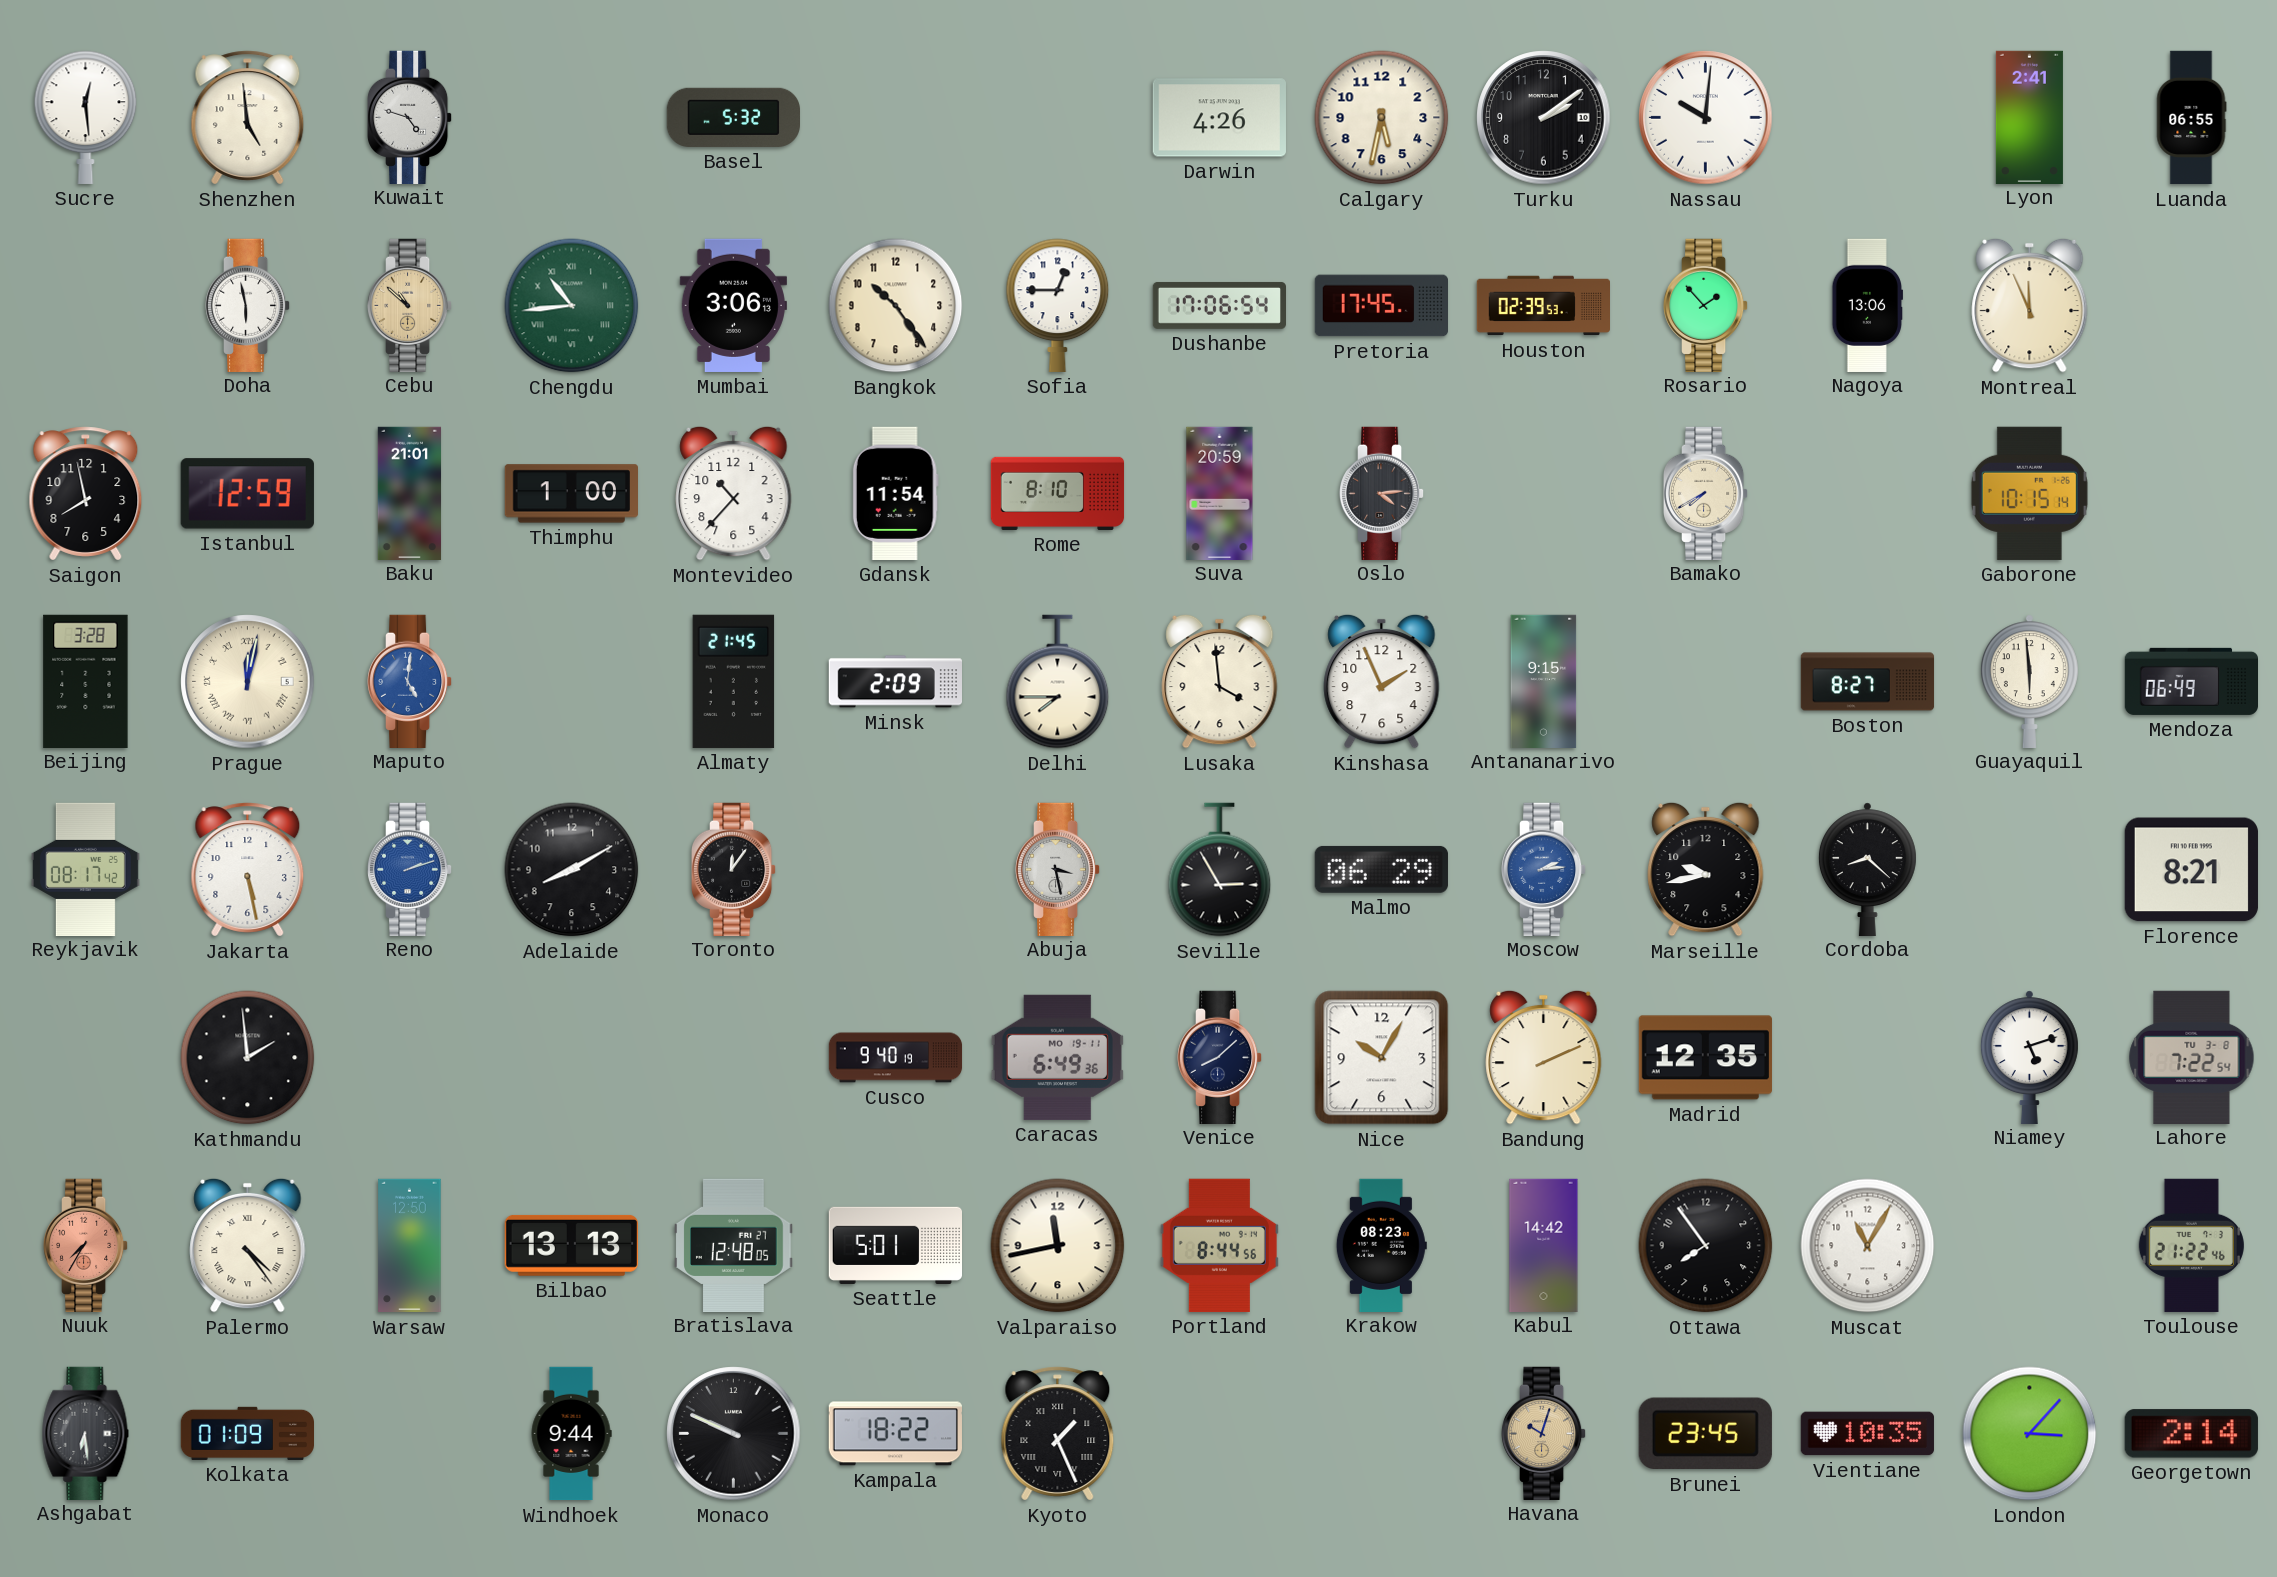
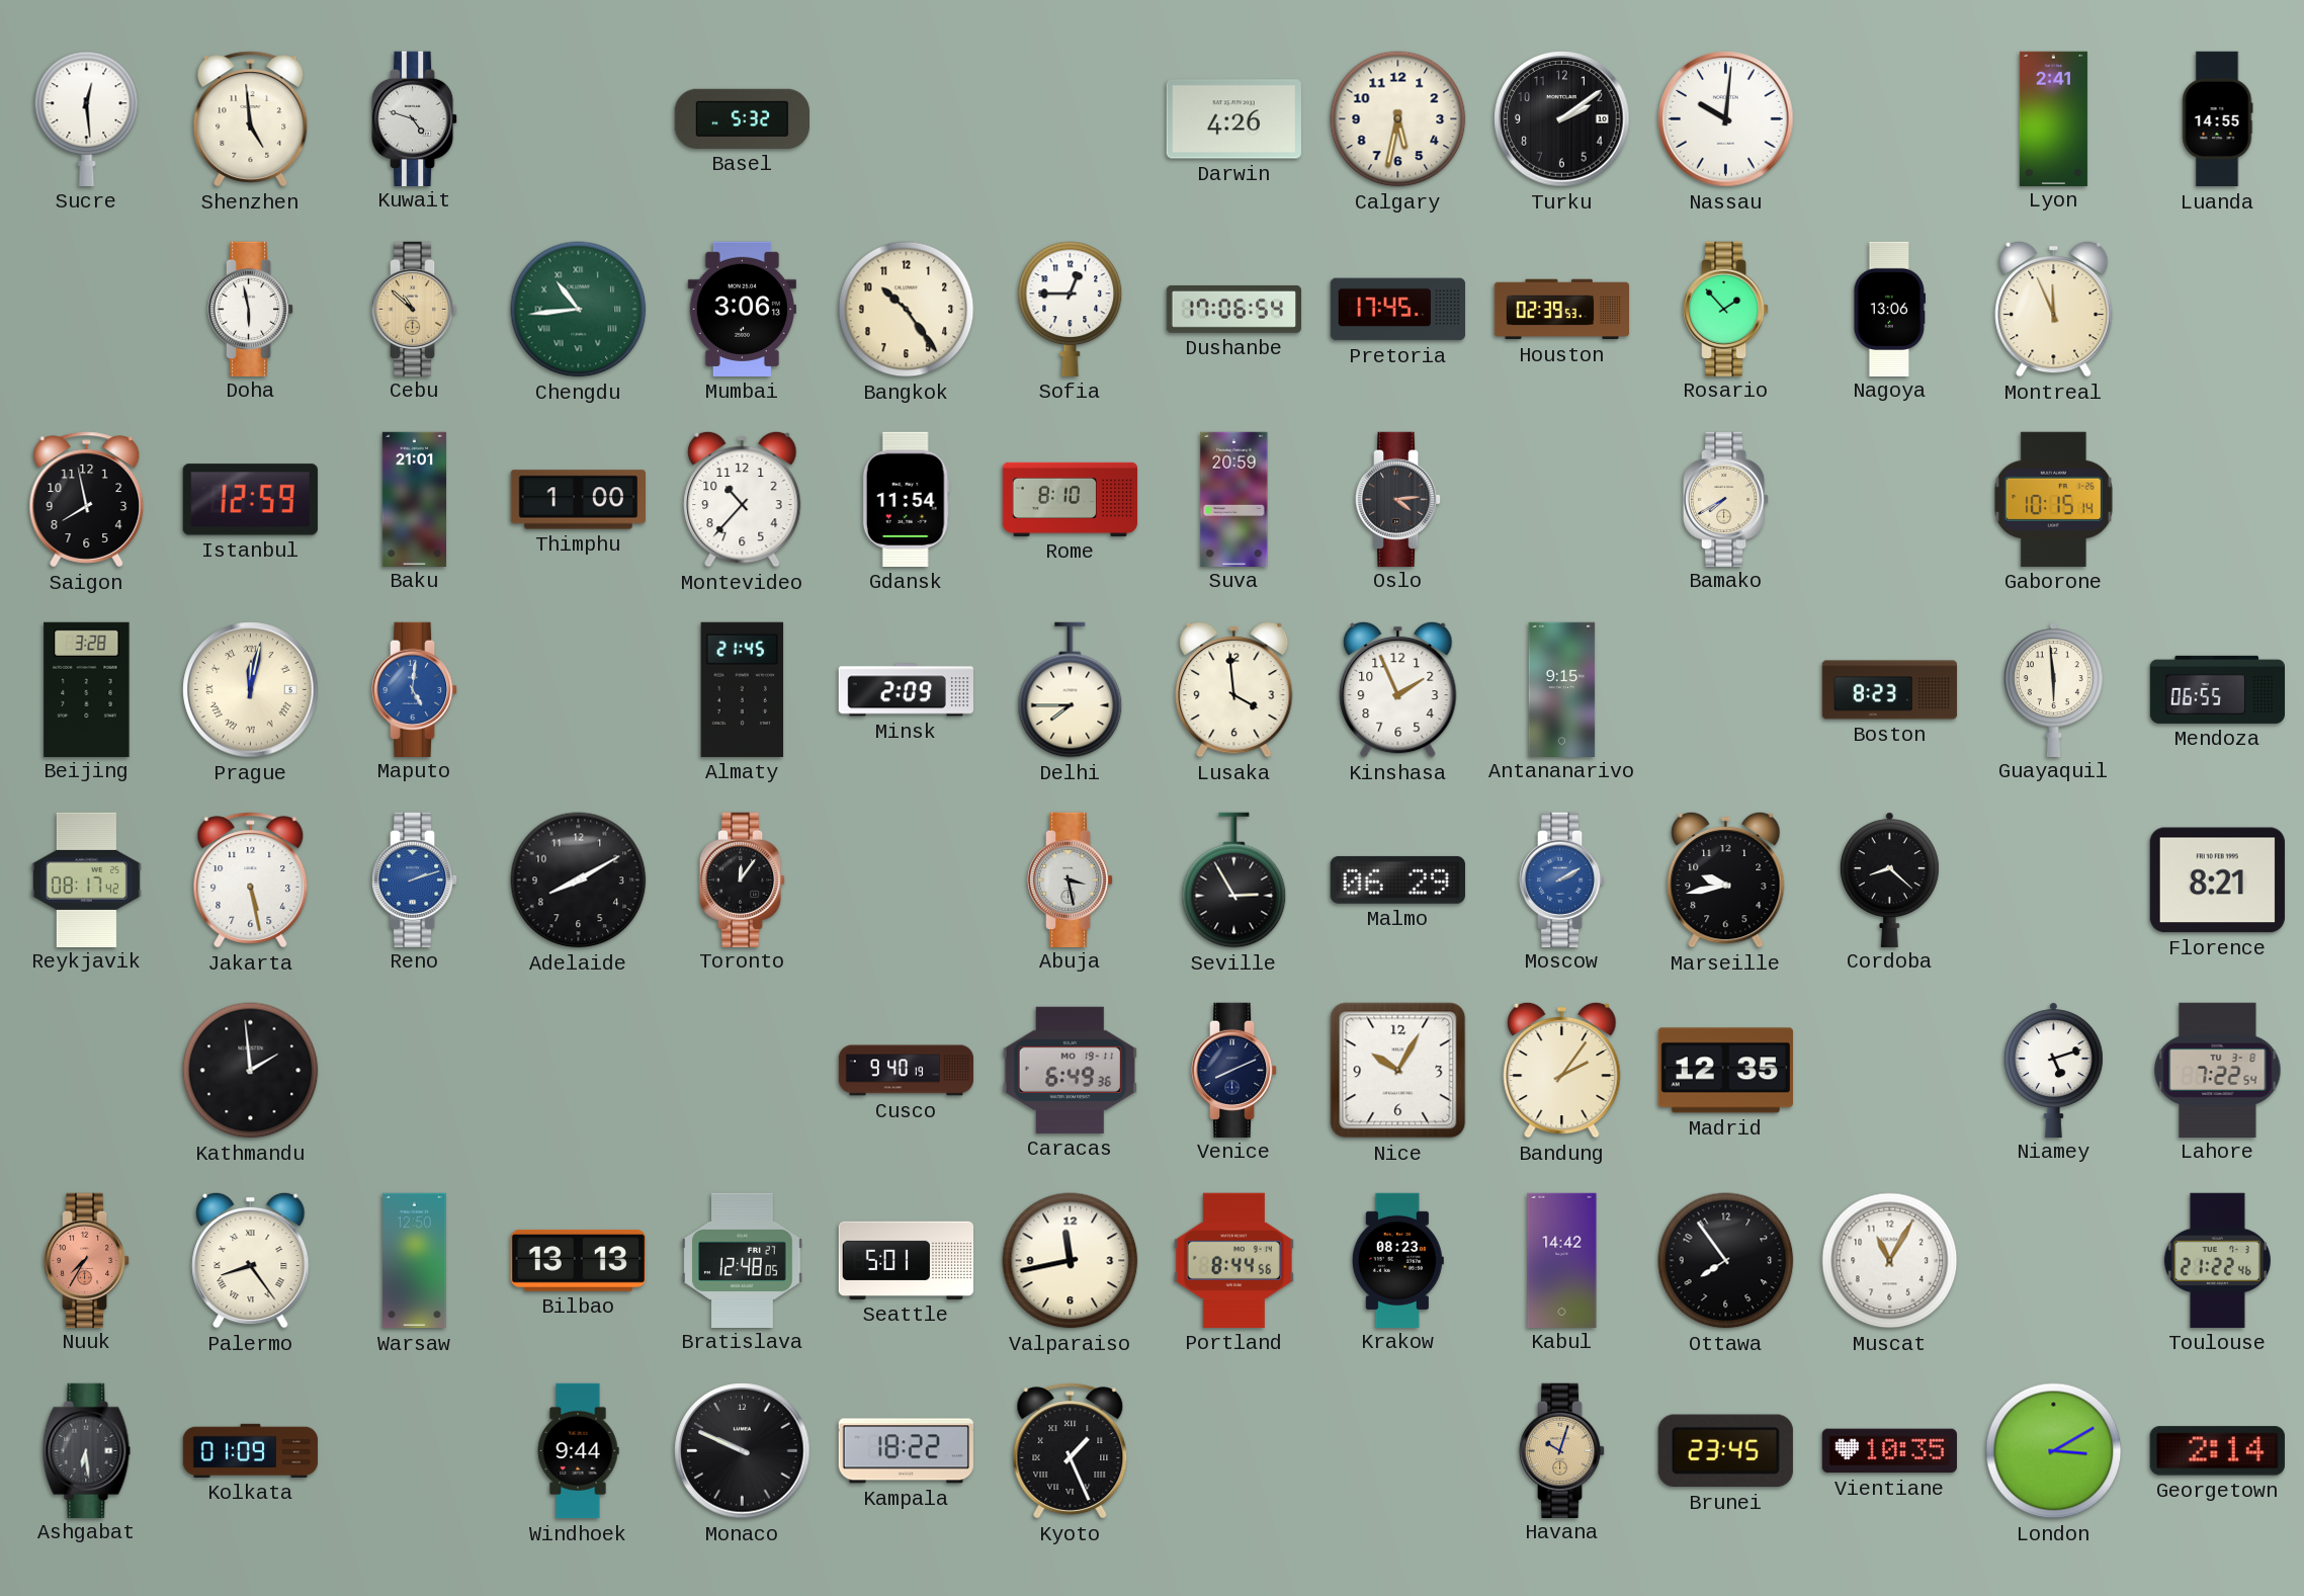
Luanda: 06:55 -> 14:55
Boston: 8:27 -> 8:23
Mendoza: 06:49 -> 06:55
Moscow: 2:14 -> 2:10
Venice: 8:08 -> 8:11
Bandung: 2:11 -> 2:06
Palermo: 4:24 -> 8:24
London: 3:07 -> 3:10
